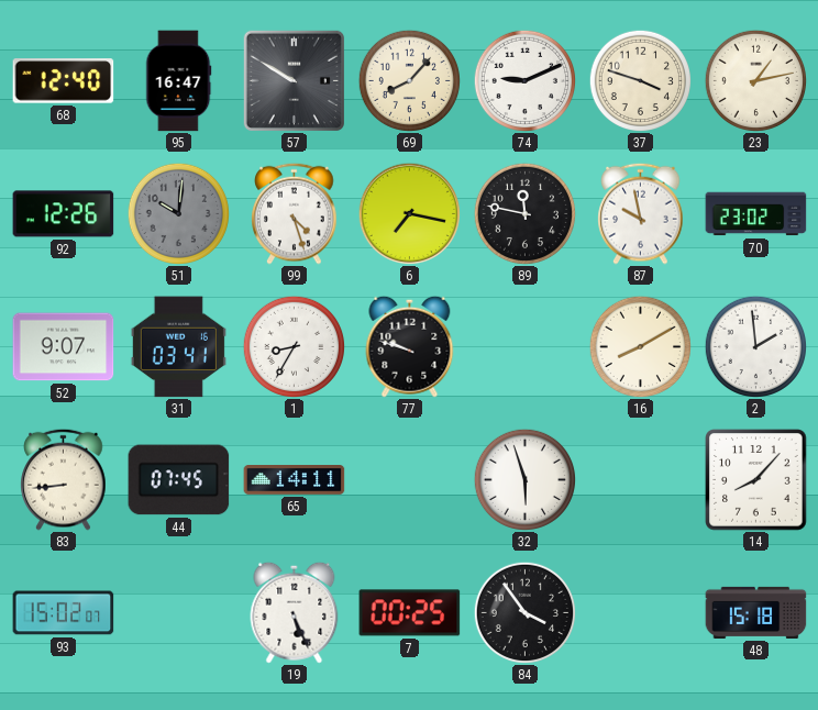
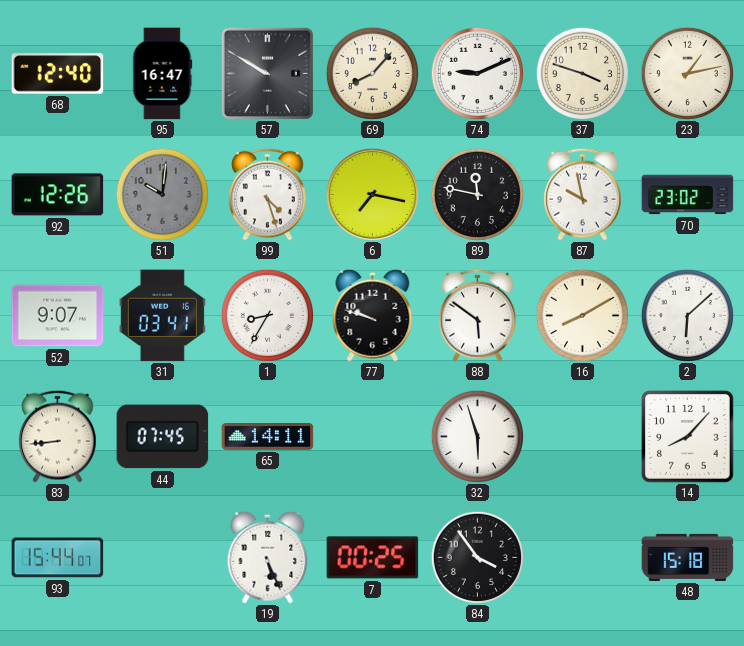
88: none -> 5:51
2: 1:59 -> 6:08
93: 15:02 -> 15:44
